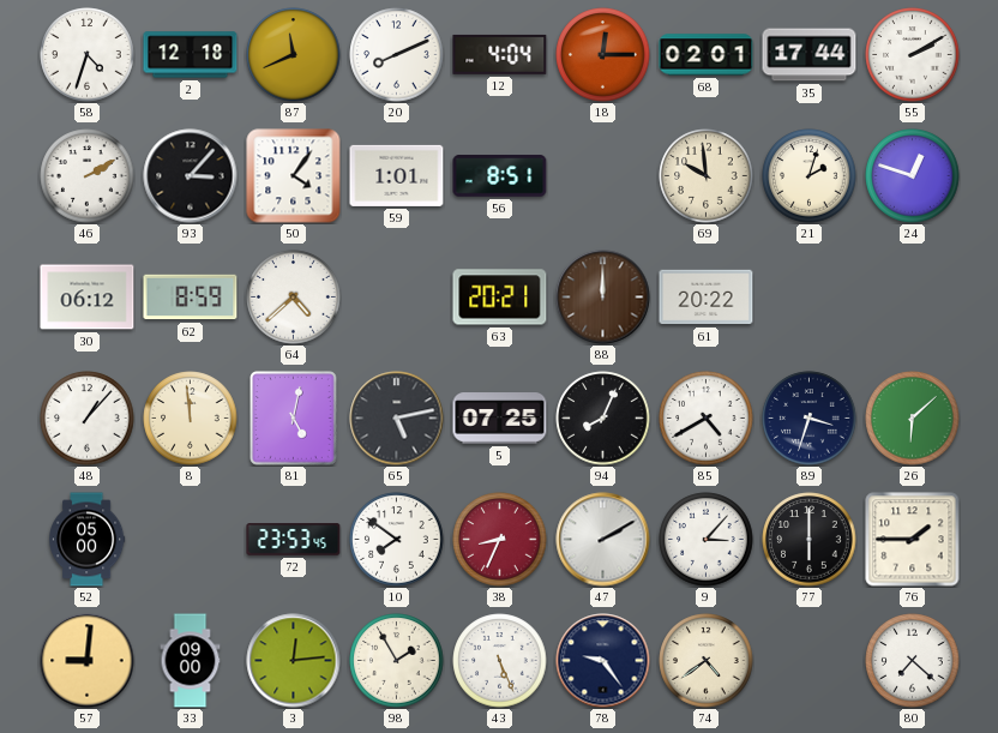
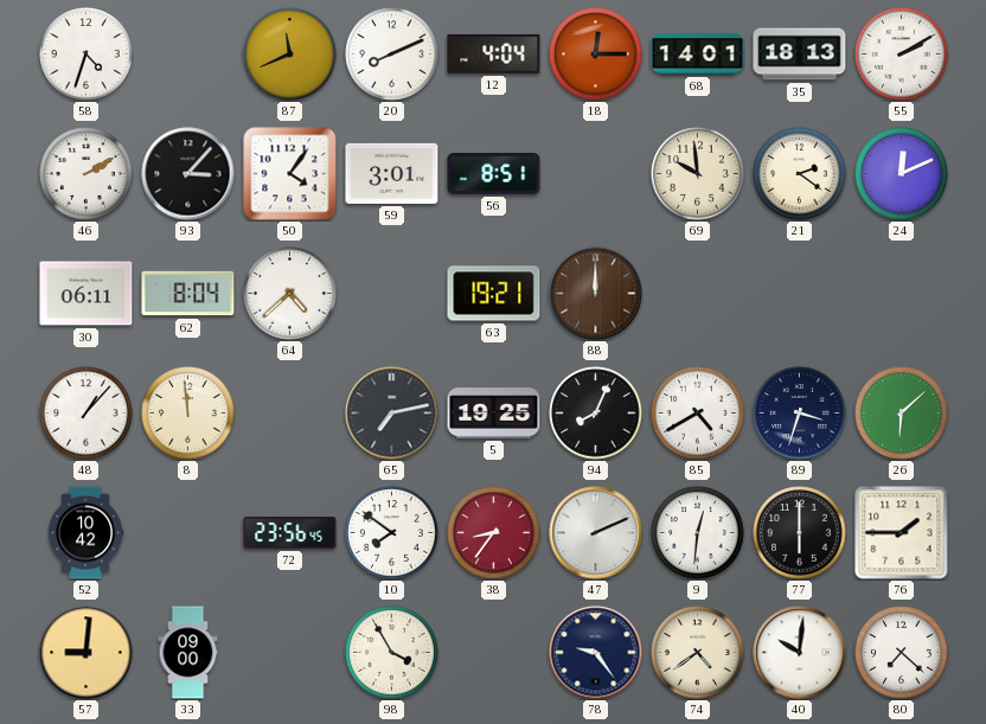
2: 12:18 -> none
68: 02:01 -> 14:01
35: 17:44 -> 18:13
59: 1:01 -> 3:01
21: 2:03 -> 2:21
24: 12:48 -> 12:11
30: 06:12 -> 06:11
62: 8:59 -> 8:04
63: 20:21 -> 19:21
61: 20:22 -> none
81: 5:02 -> none
65: 5:13 -> 7:13
5: 07:25 -> 19:25
52: 05:00 -> 10:42
72: 23:53 -> 23:56
38: 8:34 -> 8:36
47: 2:10 -> 2:11
9: 3:07 -> 12:31
3: 12:14 -> none
98: 1:55 -> 3:55
43: 5:26 -> none
40: none -> 10:01
